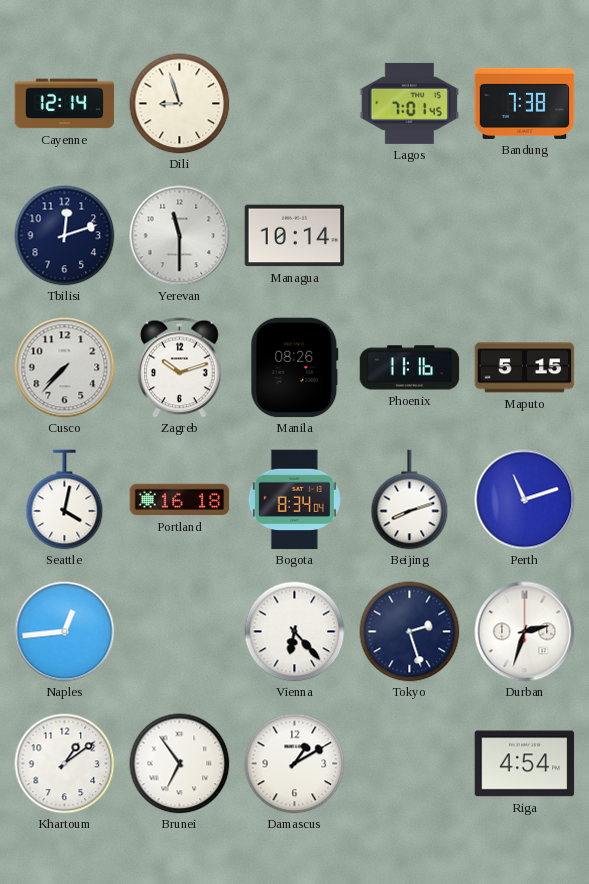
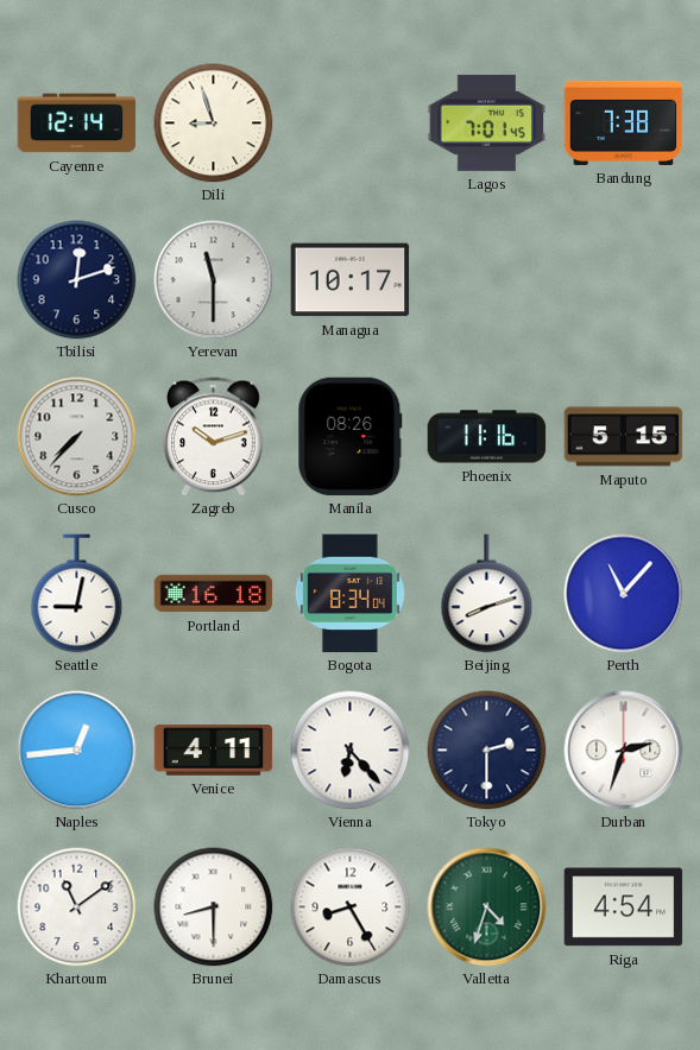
Managua: 10:14 -> 10:17
Seattle: 4:02 -> 9:02
Perth: 11:12 -> 11:07
Venice: none -> 4:11
Tokyo: 2:27 -> 2:30
Khartoum: 1:09 -> 11:09
Brunei: 6:54 -> 8:30
Damascus: 1:10 -> 8:25
Valletta: none -> 4:33
